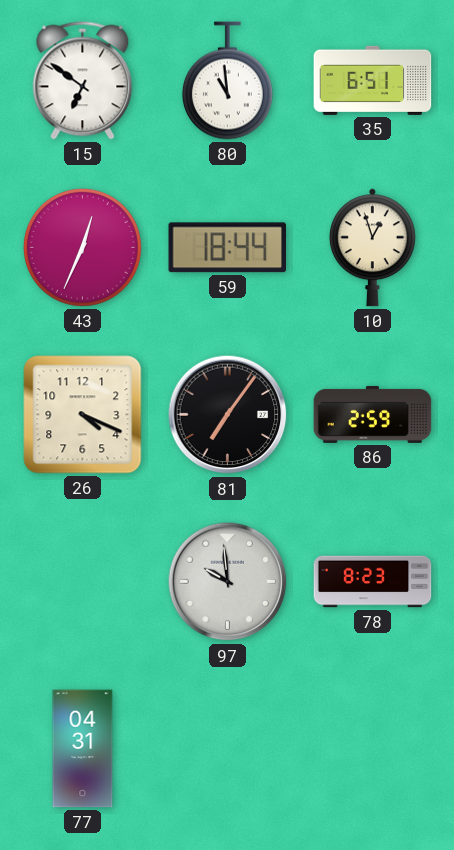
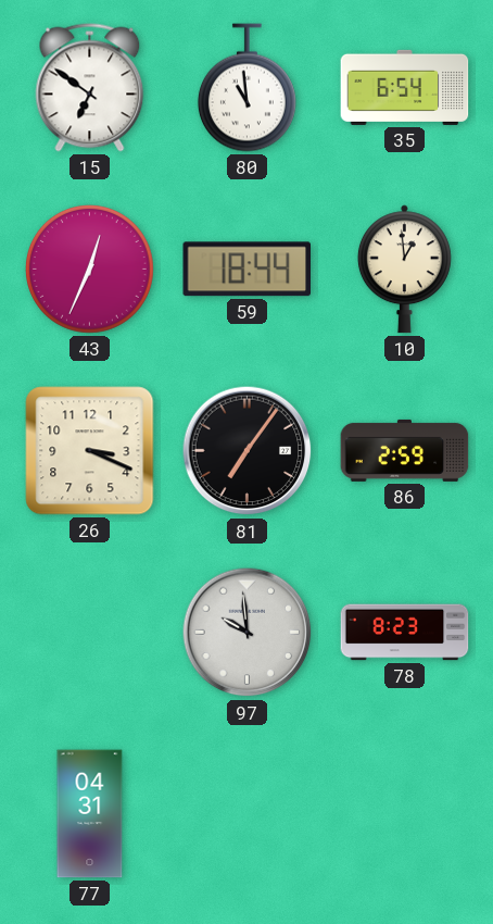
35: 6:51 -> 6:54
10: 12:57 -> 12:59
26: 4:19 -> 3:19
